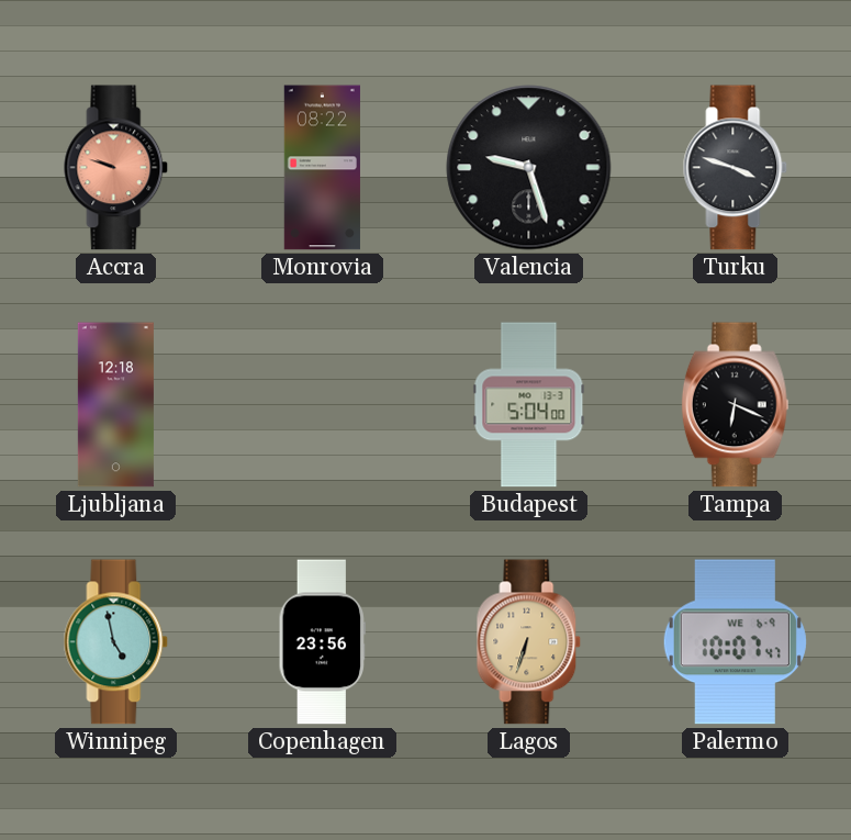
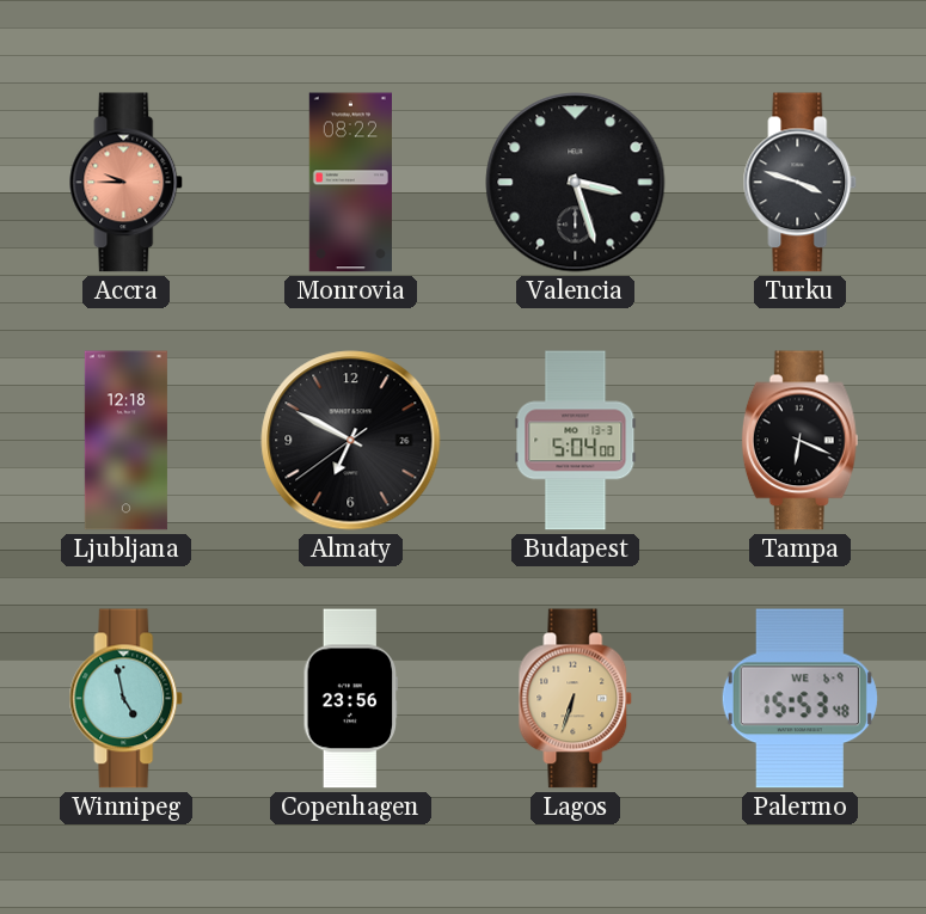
Accra: 9:48 -> 9:45
Valencia: 9:27 -> 3:27
Almaty: none -> 6:49
Palermo: 10:07 -> 15:53
